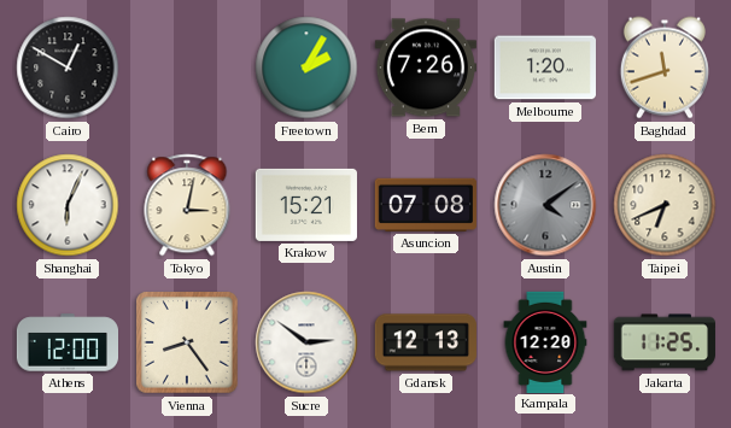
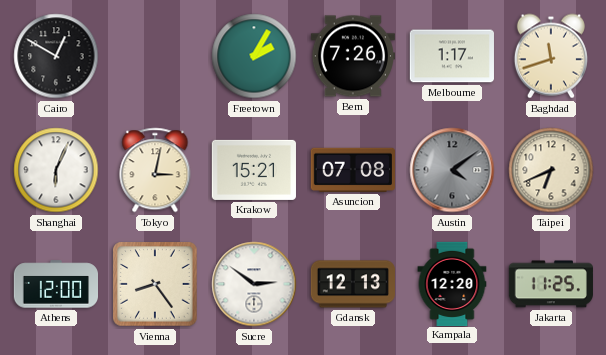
Melbourne: 1:20 -> 1:17
